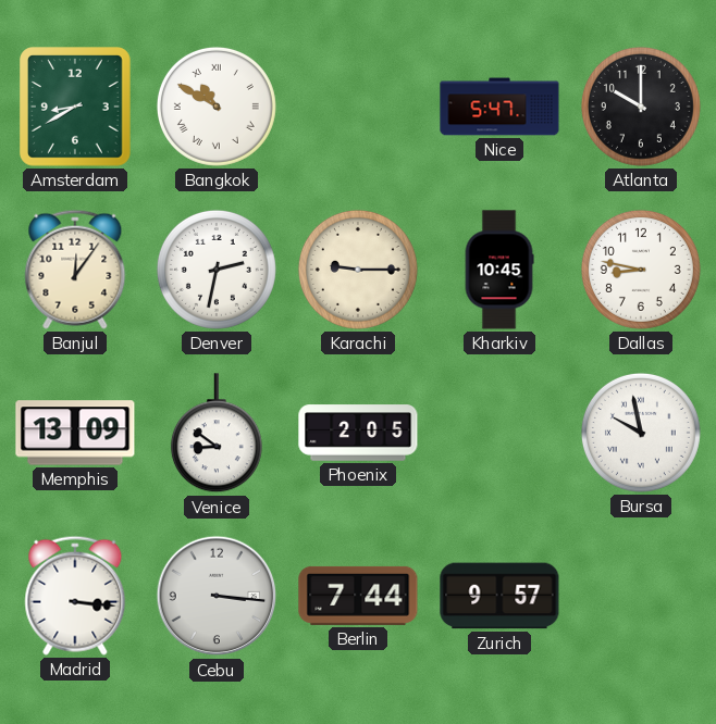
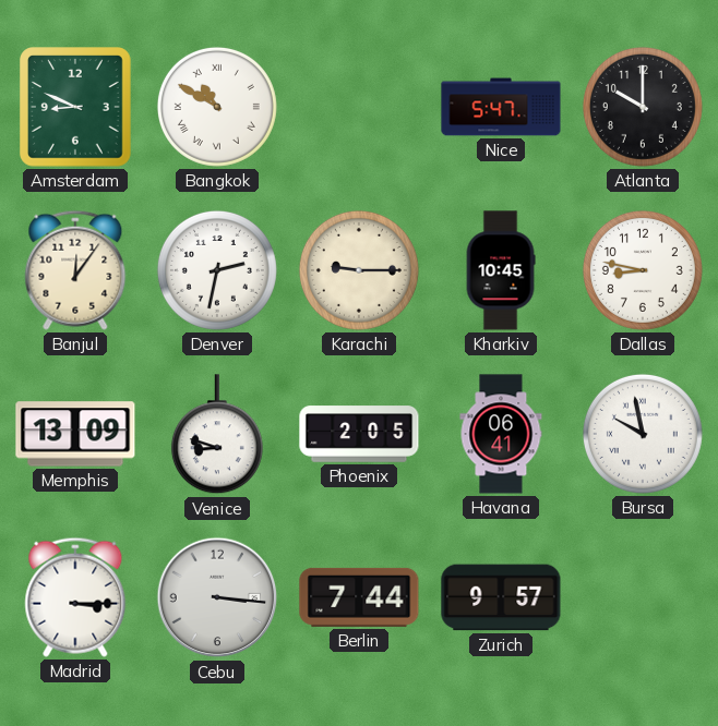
Amsterdam: 8:40 -> 8:49
Venice: 8:51 -> 8:48
Havana: none -> 06:41
Madrid: 3:16 -> 3:15
